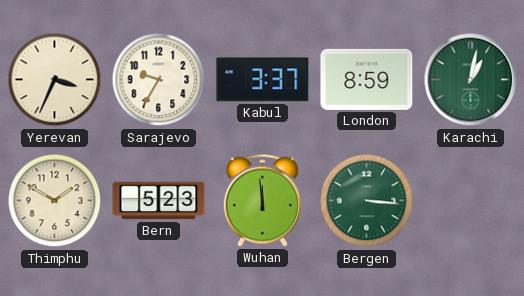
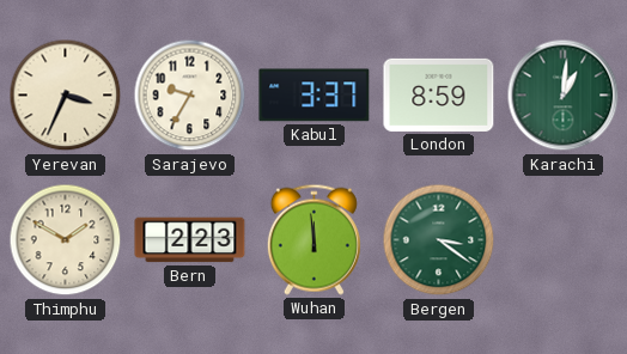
Karachi: 1:02 -> 1:01
Bern: 5:23 -> 2:23
Bergen: 3:16 -> 3:21
